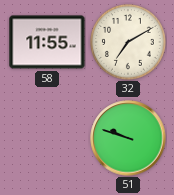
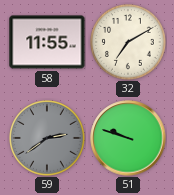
59: none -> 2:39
